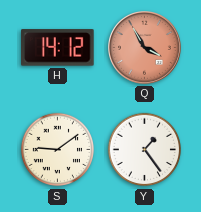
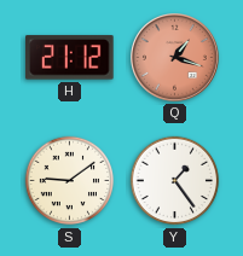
H: 14:12 -> 21:12
Q: 3:55 -> 1:18
